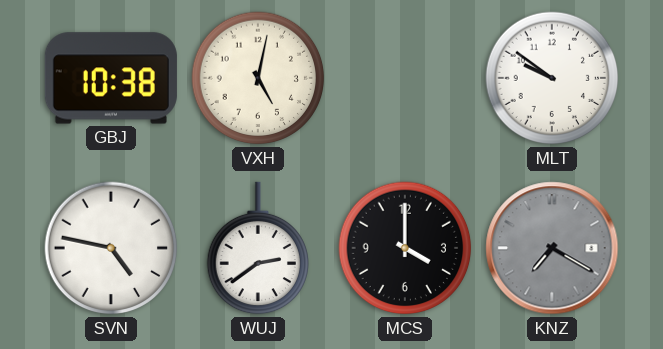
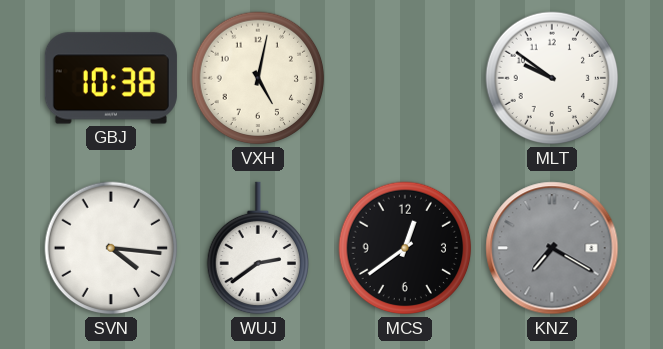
SVN: 4:47 -> 4:16
MCS: 4:00 -> 12:39
